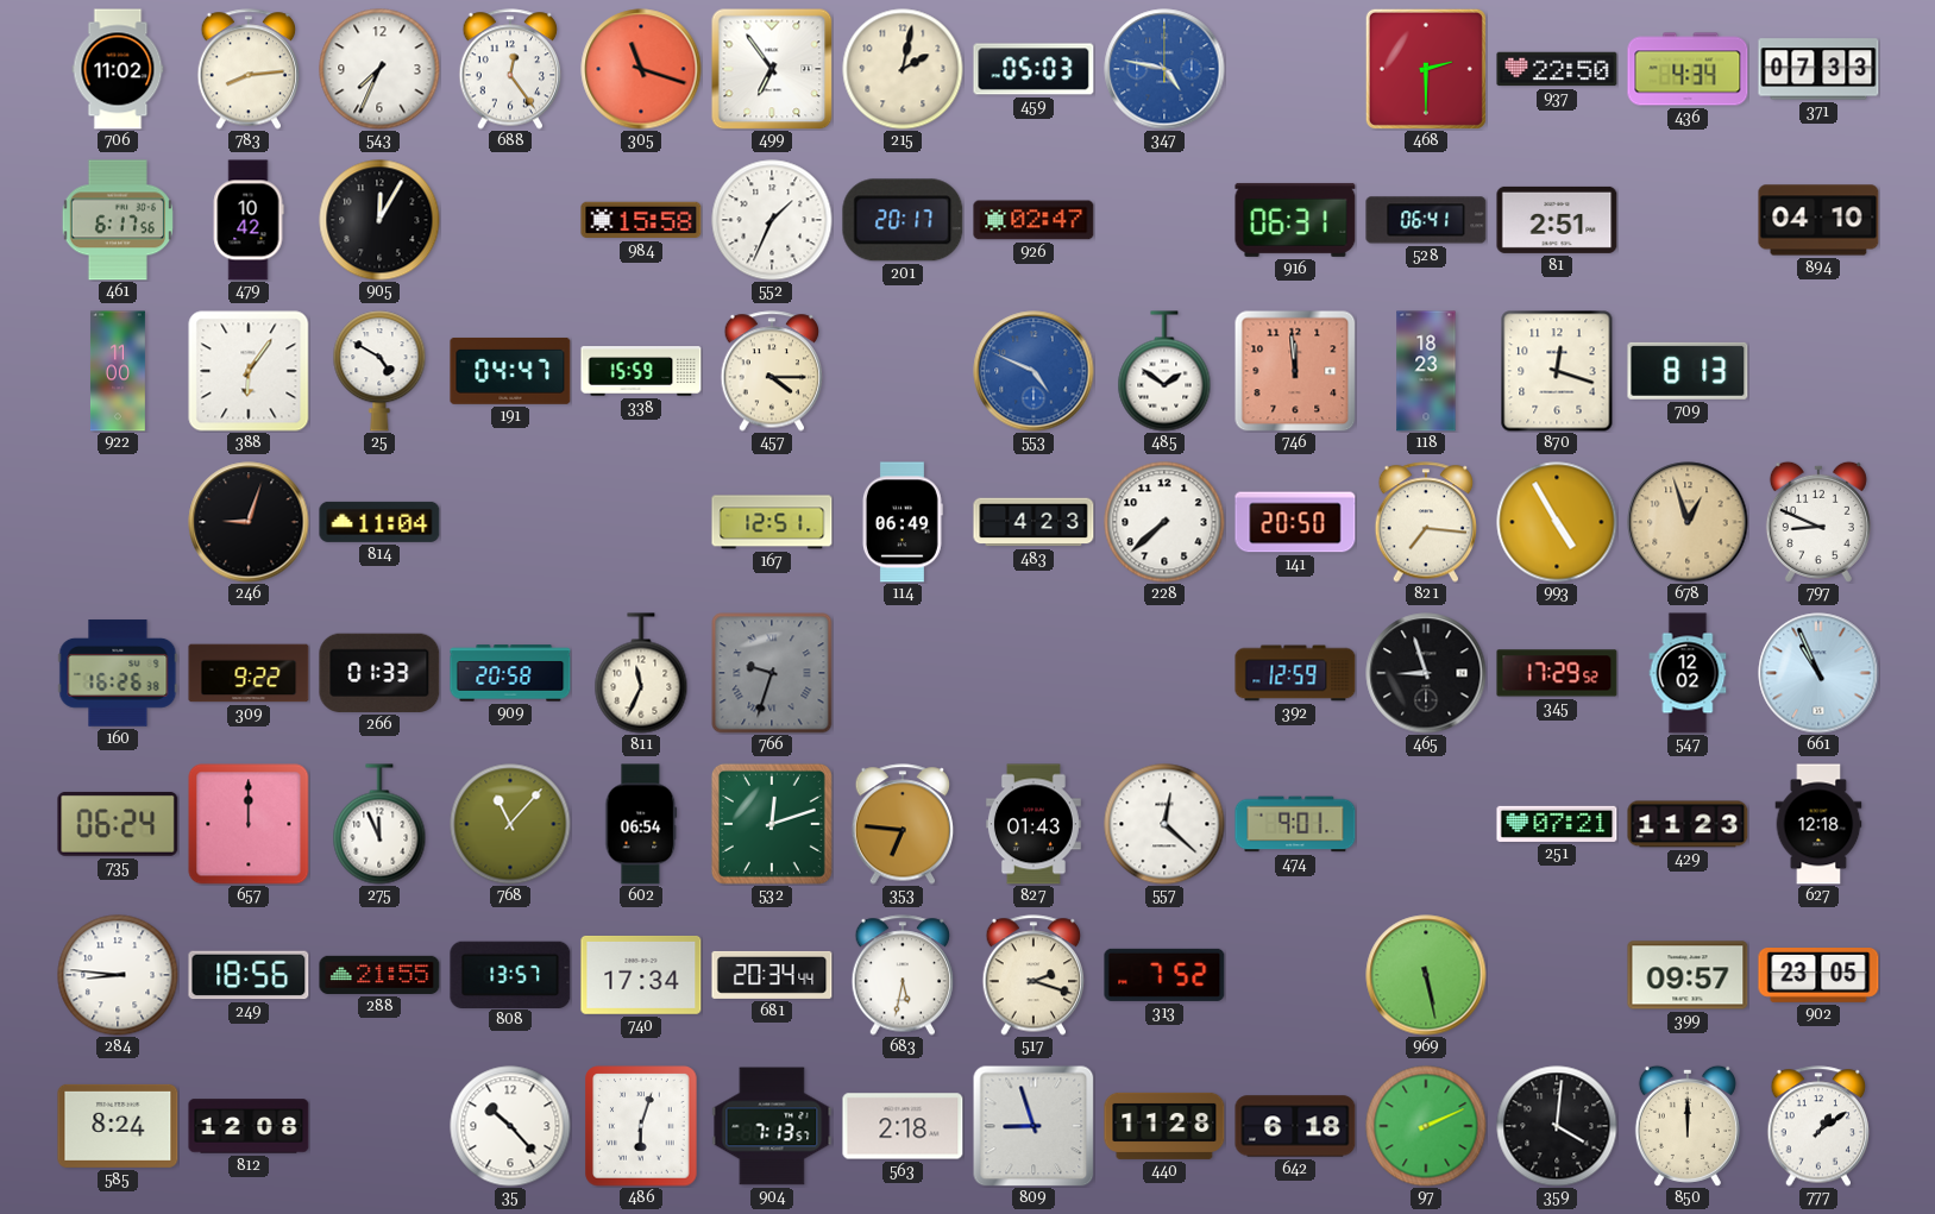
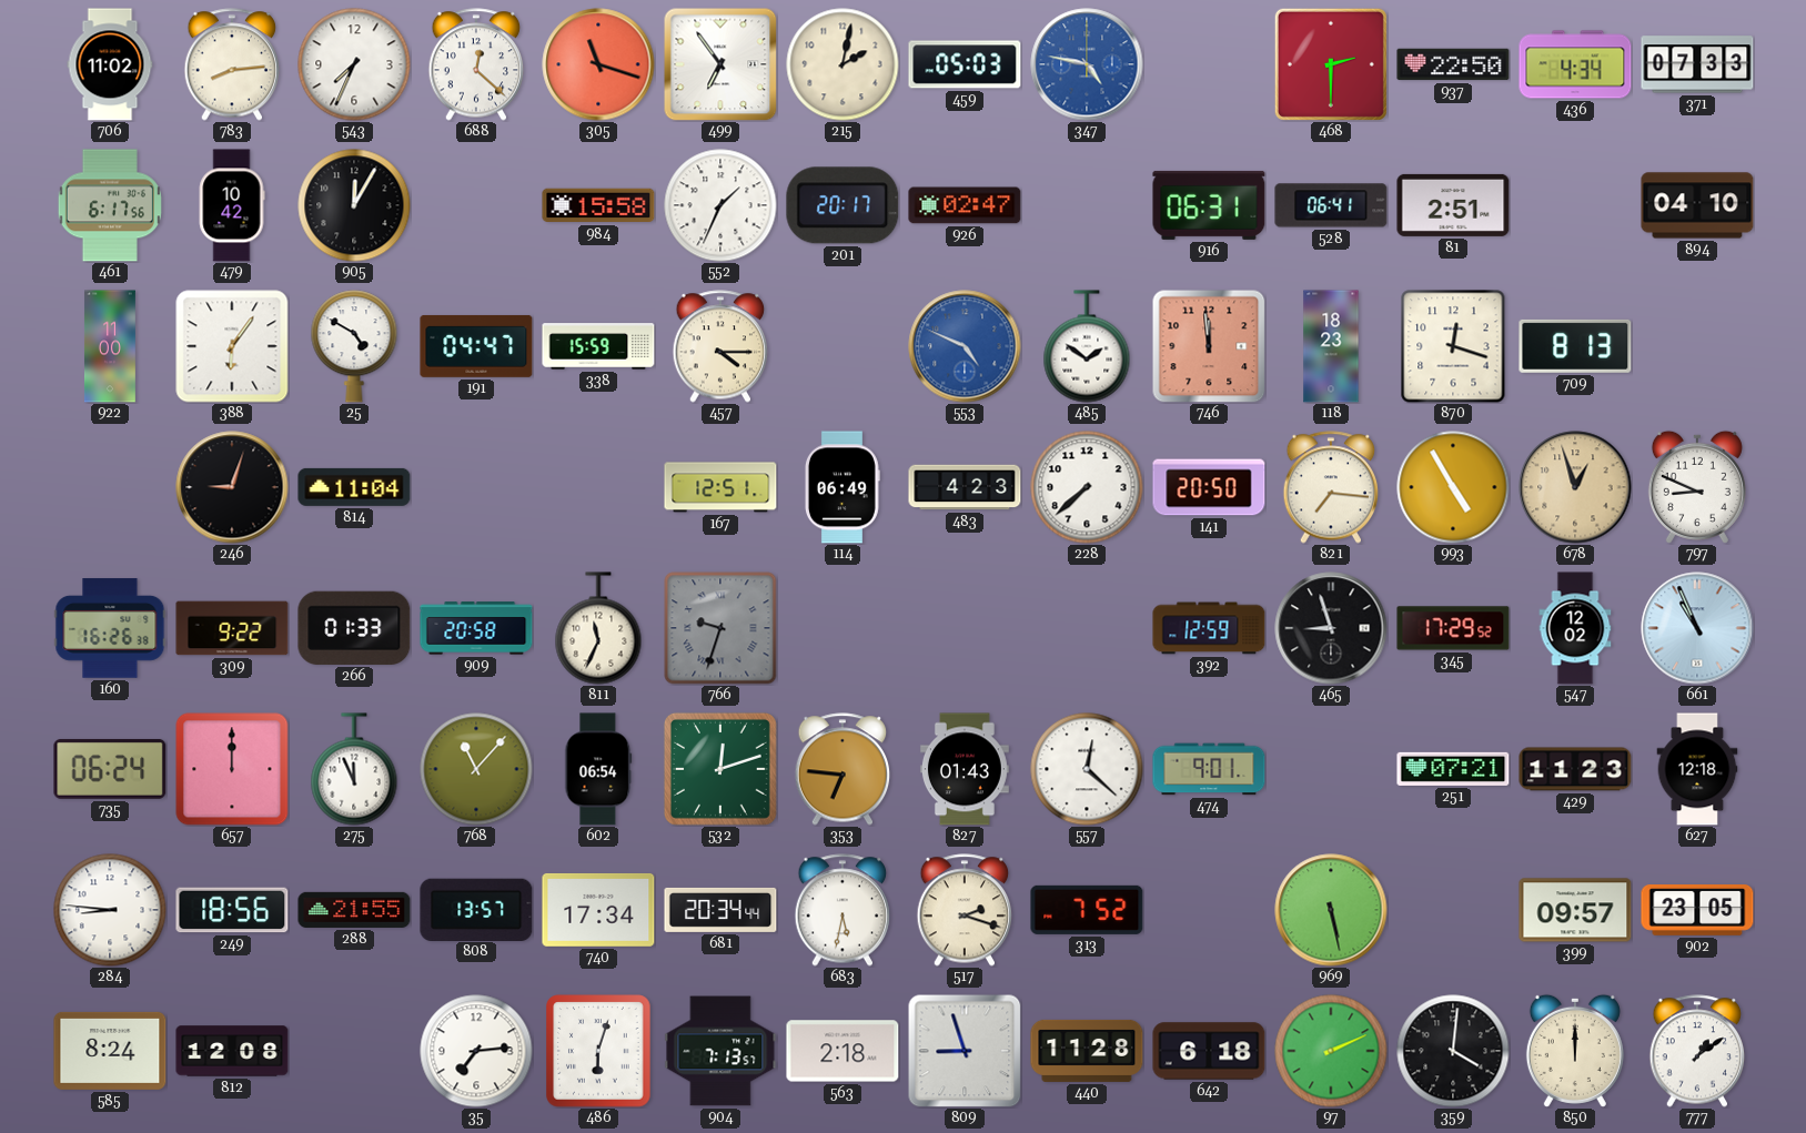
688: 12:24 -> 12:22
35: 10:23 -> 7:14
